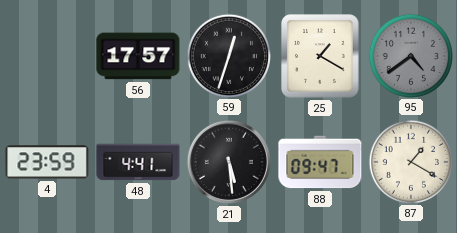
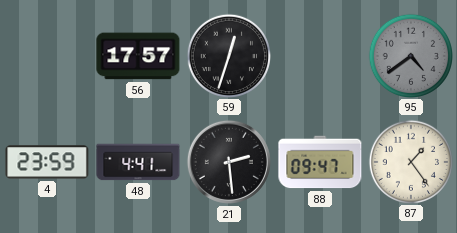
25: 1:20 -> none
21: 5:29 -> 2:29
87: 1:20 -> 1:24
